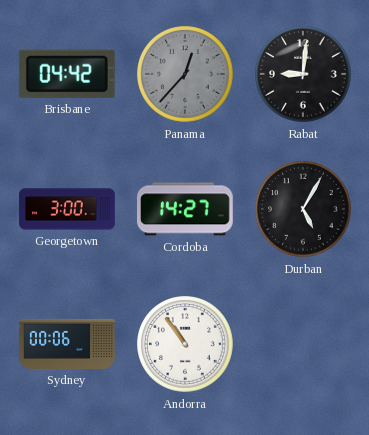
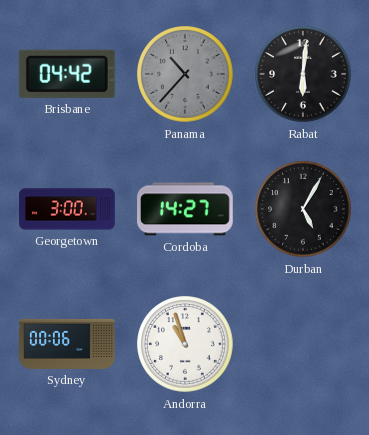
Panama: 12:37 -> 10:37
Rabat: 9:01 -> 6:01
Andorra: 10:54 -> 10:57
